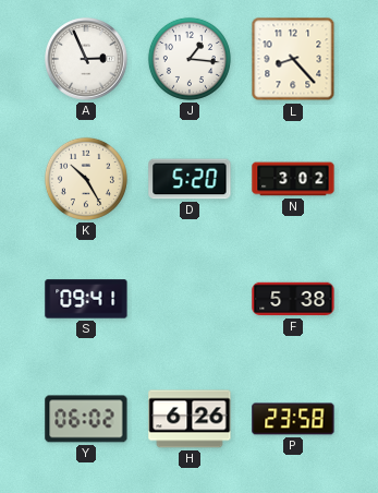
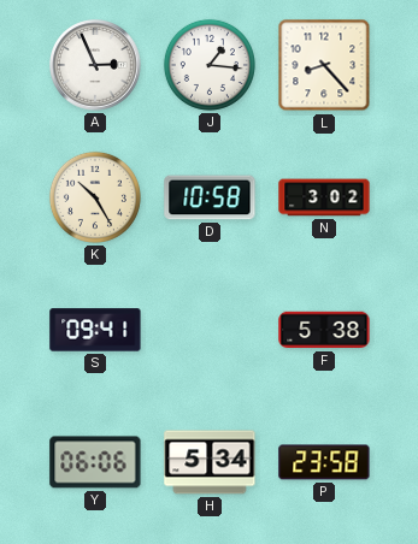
D: 5:20 -> 10:58
Y: 06:02 -> 06:06
H: 6:26 -> 5:34
